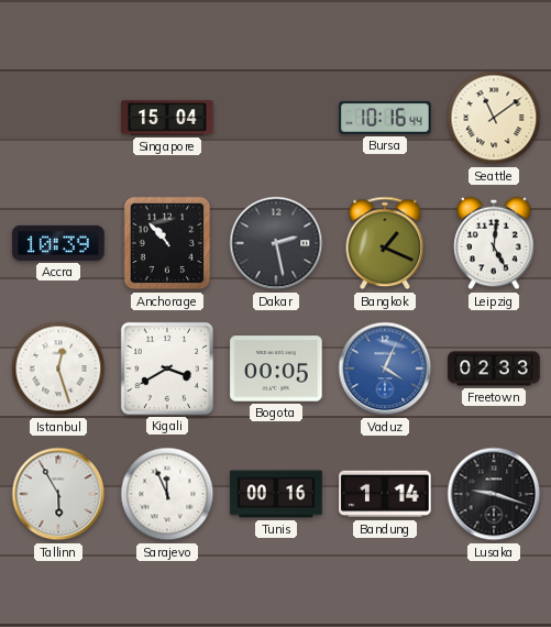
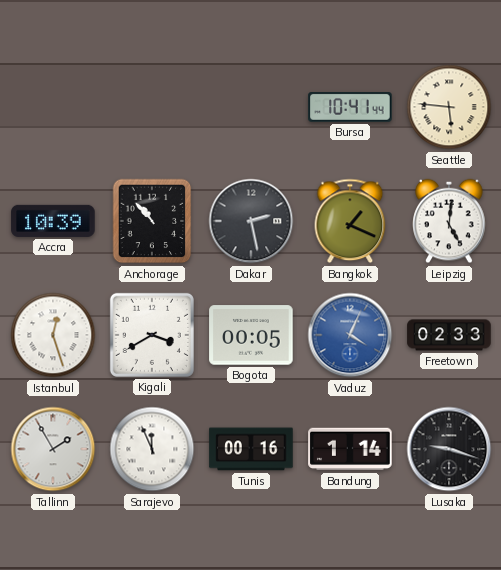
Singapore: 15:04 -> none
Bursa: 10:16 -> 10:41
Seattle: 11:09 -> 5:46
Tallinn: 5:55 -> 1:55
